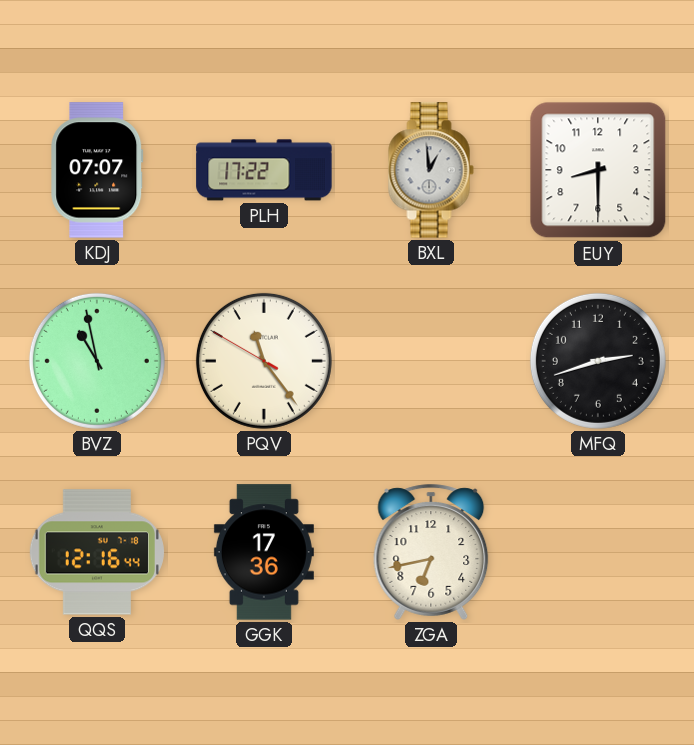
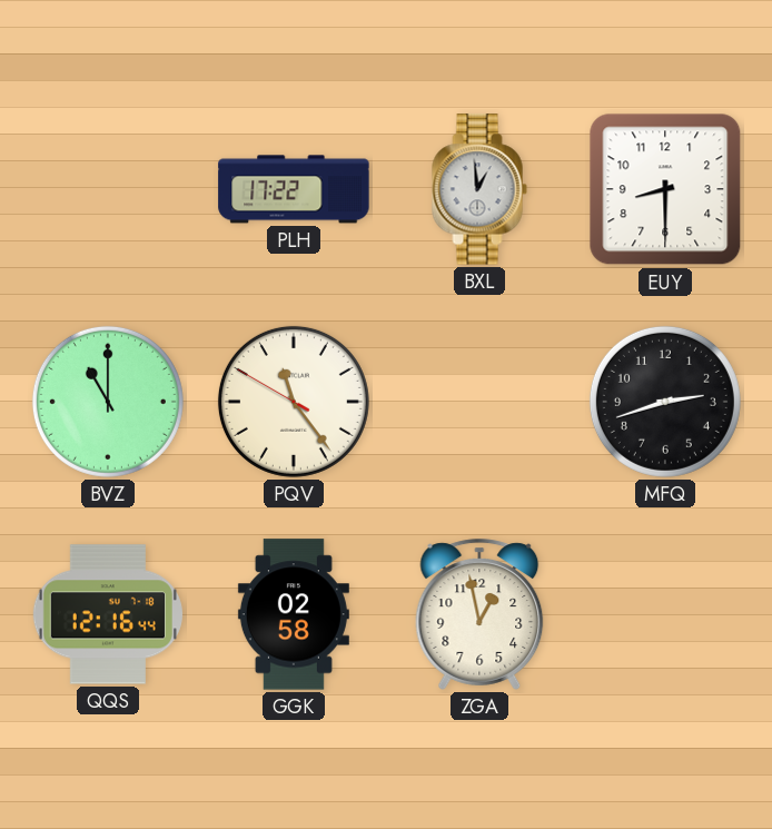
KDJ: 07:07 -> none
BVZ: 10:58 -> 11:00
GGK: 17:36 -> 02:58
ZGA: 6:43 -> 12:58
